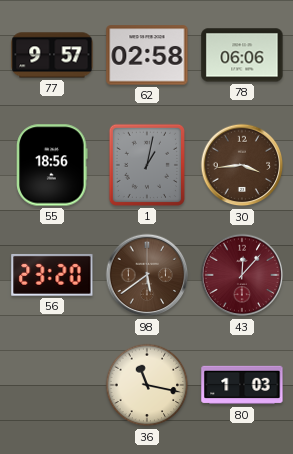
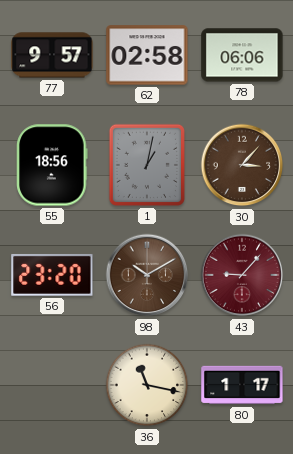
30: 3:44 -> 3:07
98: 5:39 -> 10:10
43: 12:07 -> 9:07
80: 1:03 -> 1:17
